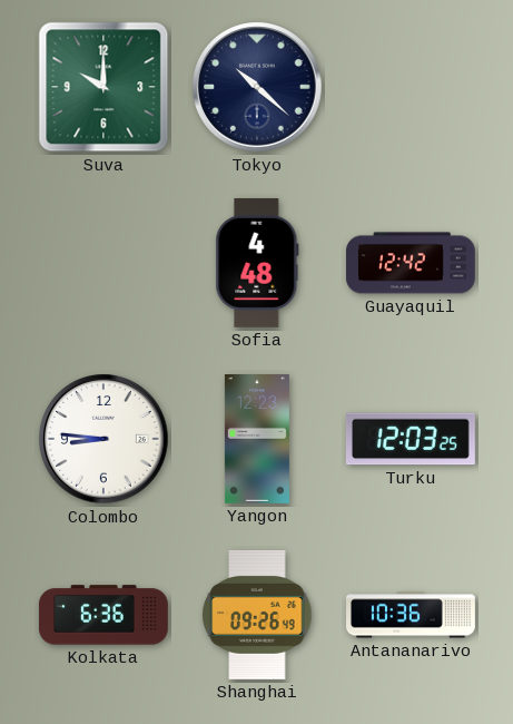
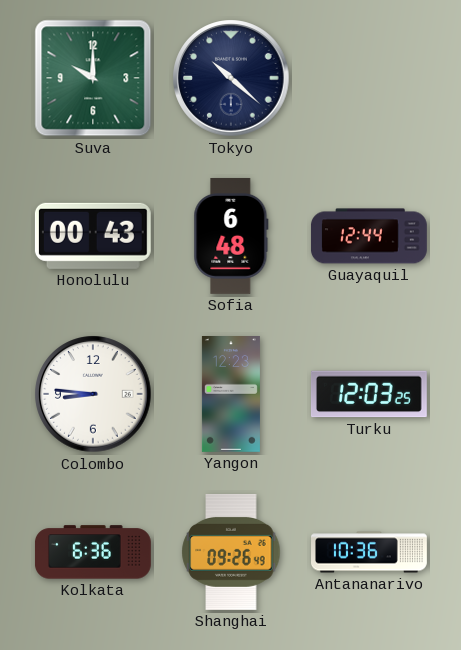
Honolulu: none -> 00:43
Sofia: 4:48 -> 6:48
Guayaquil: 12:42 -> 12:44
